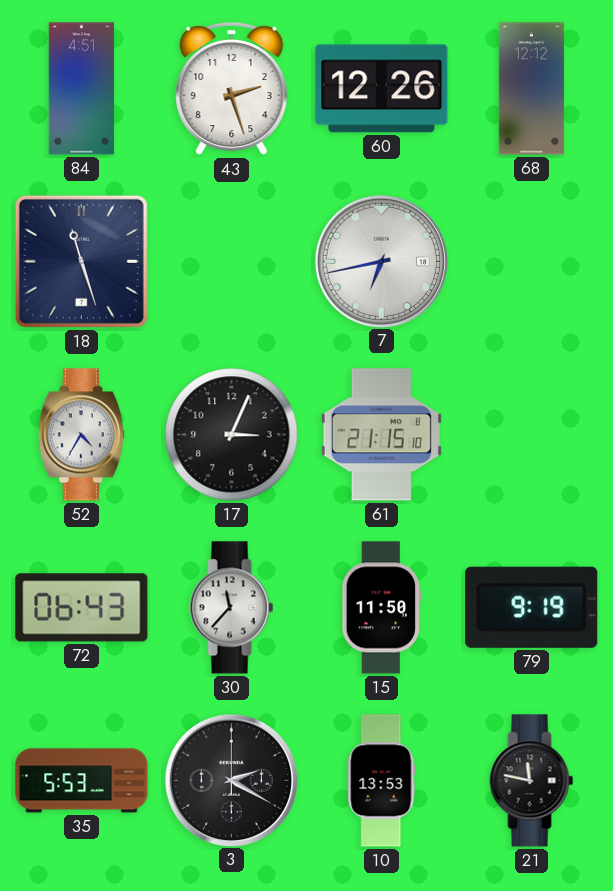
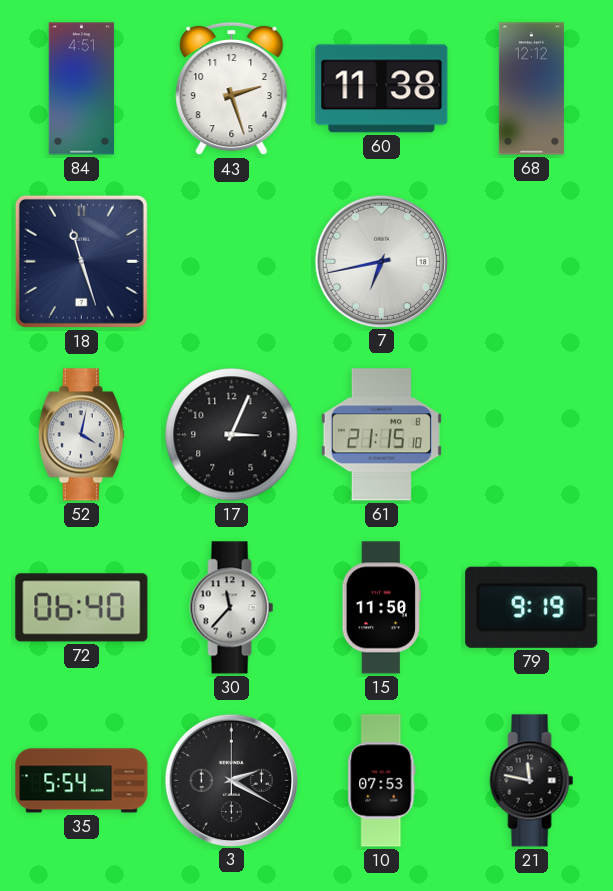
60: 12:26 -> 11:38
52: 4:35 -> 4:02
72: 06:43 -> 06:40
35: 5:53 -> 5:54
10: 13:53 -> 07:53
